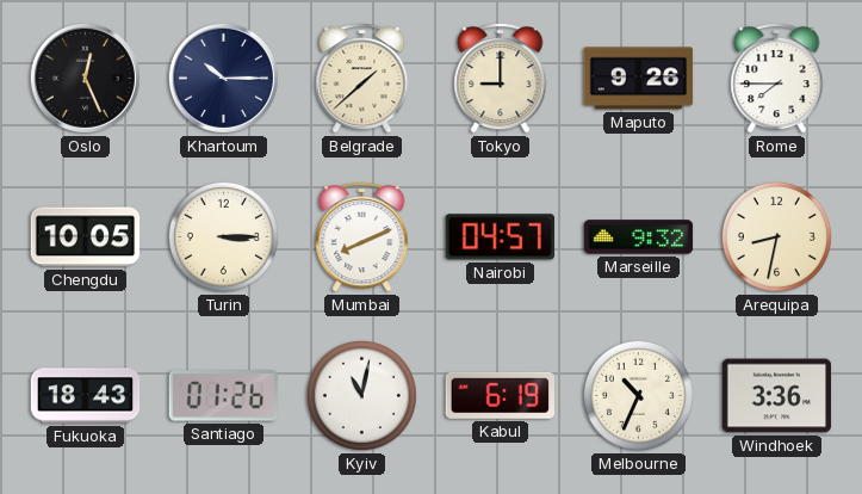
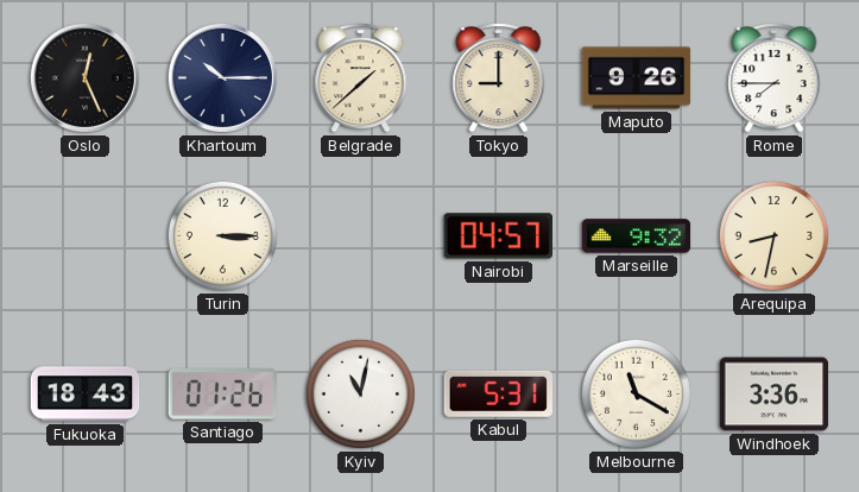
Chengdu: 10:05 -> none
Mumbai: 8:11 -> none
Kabul: 6:19 -> 5:31
Melbourne: 10:34 -> 11:20
